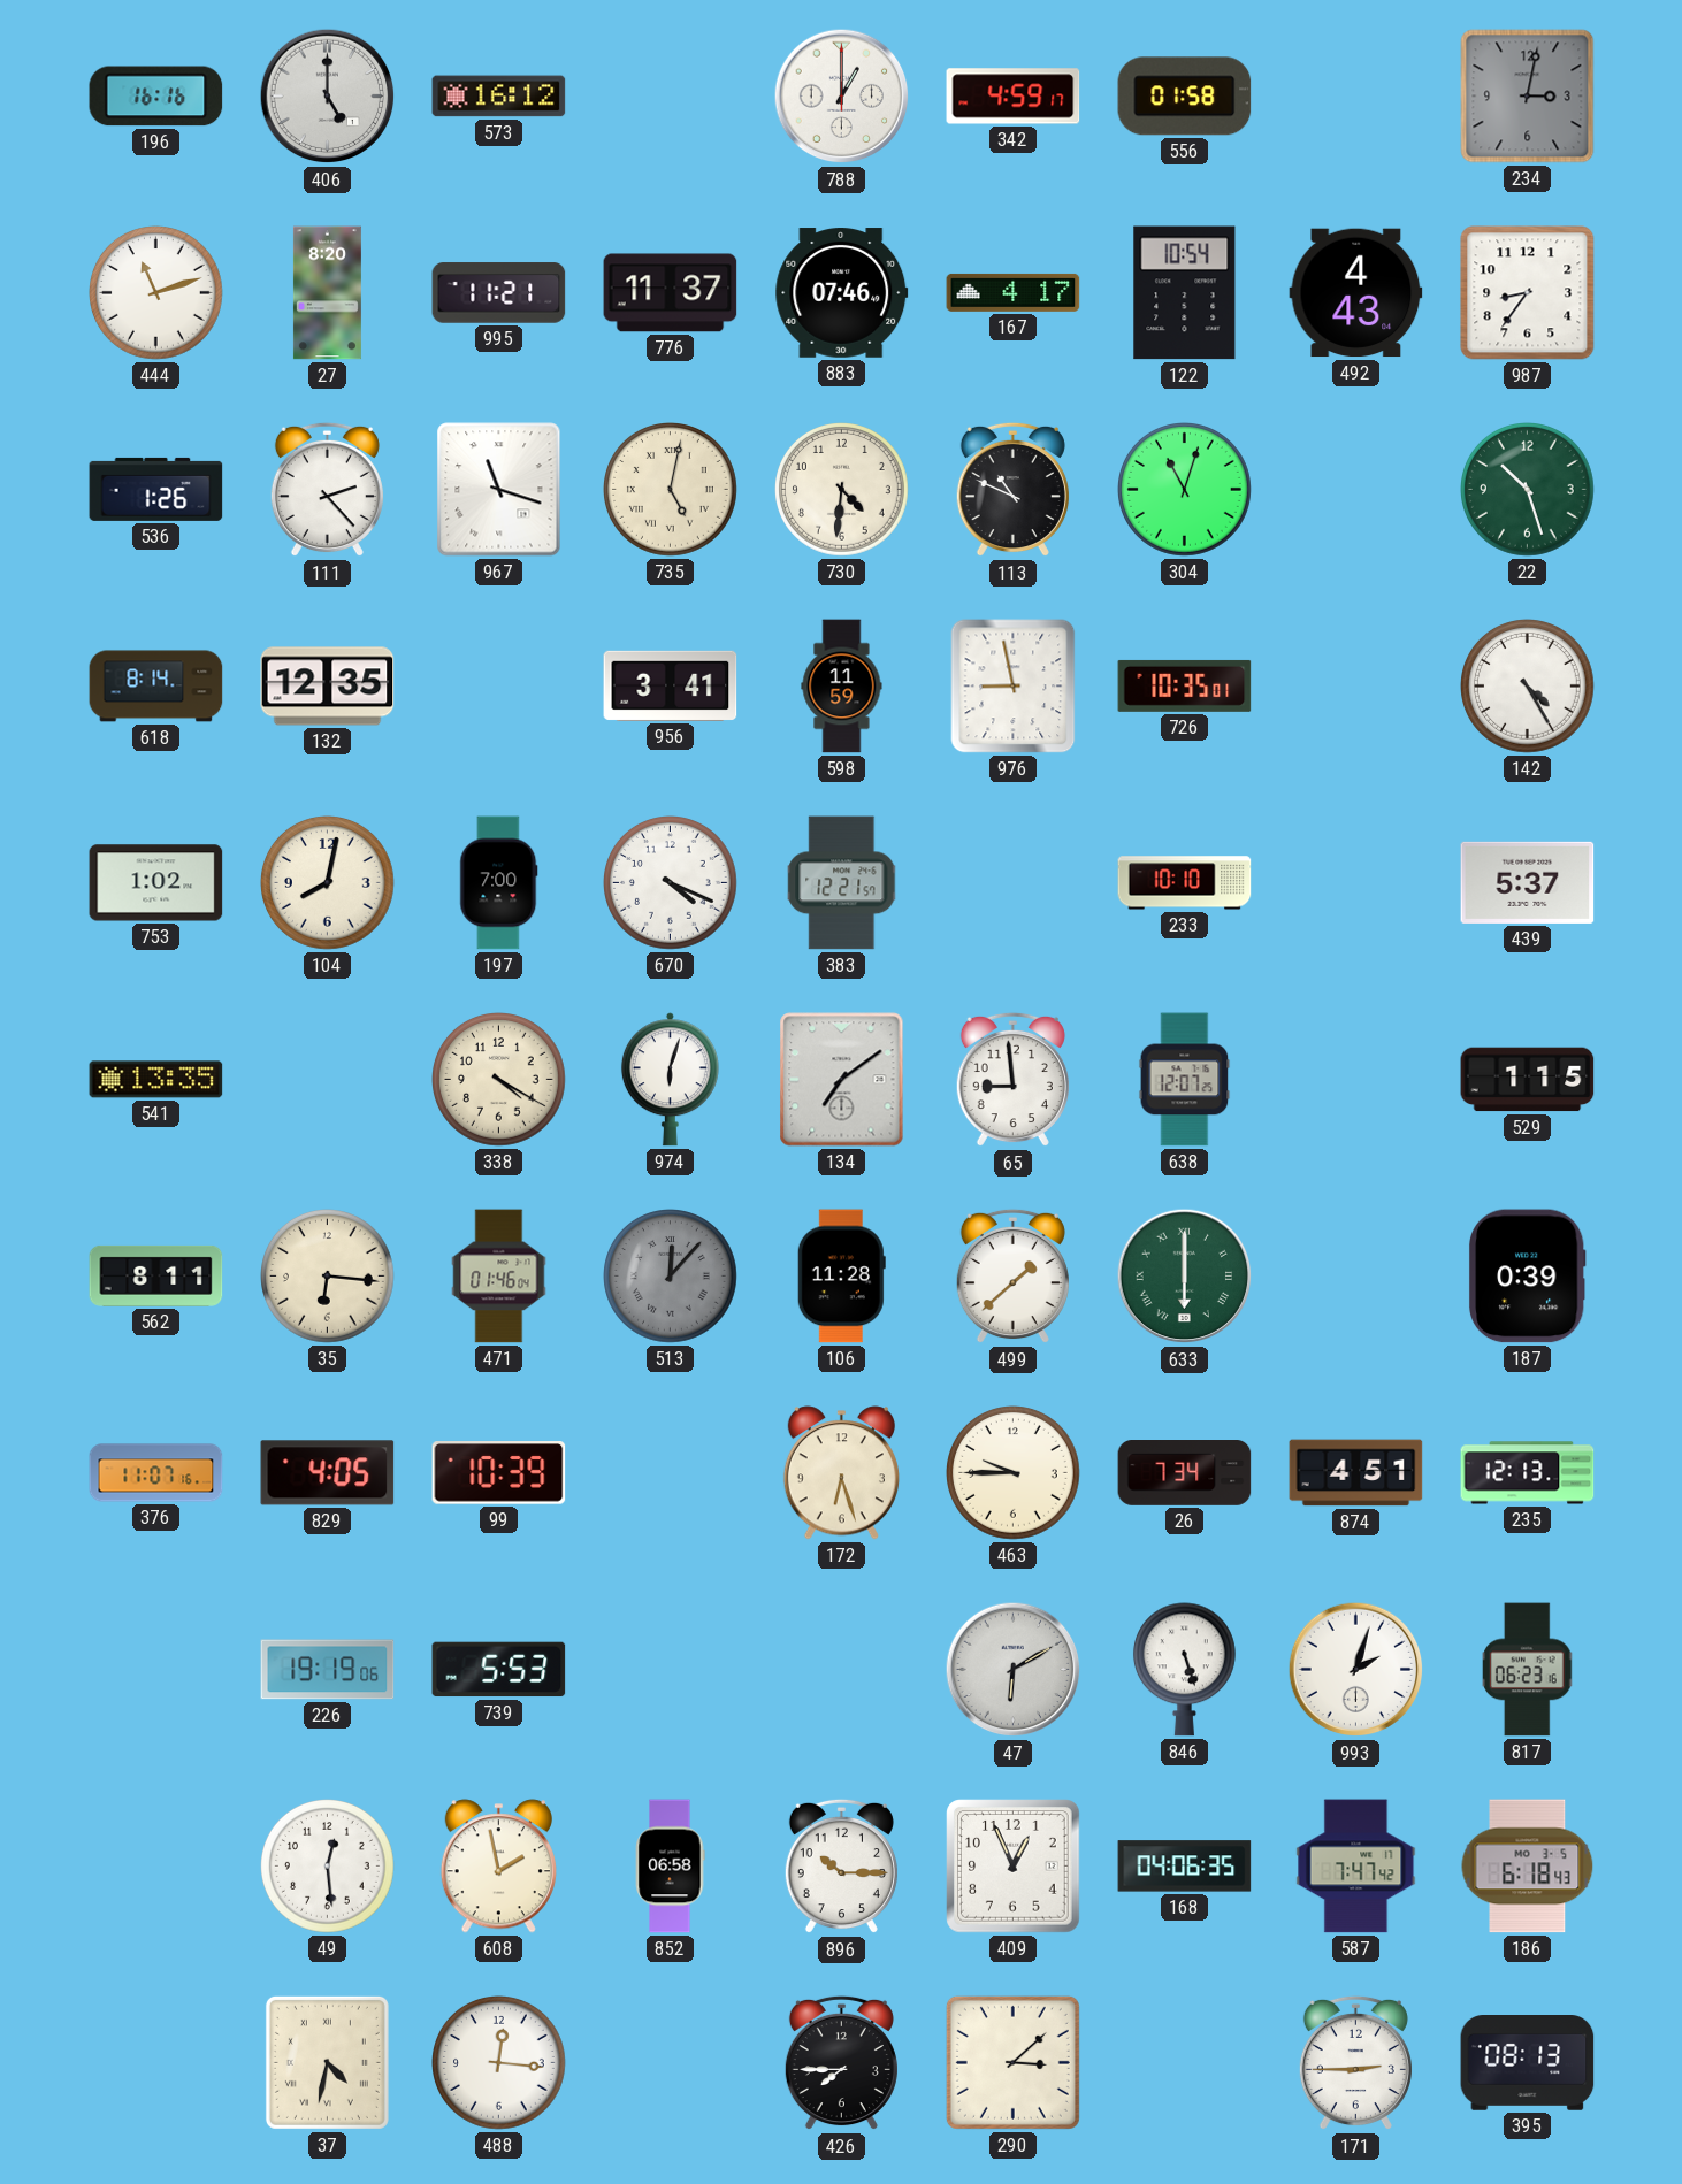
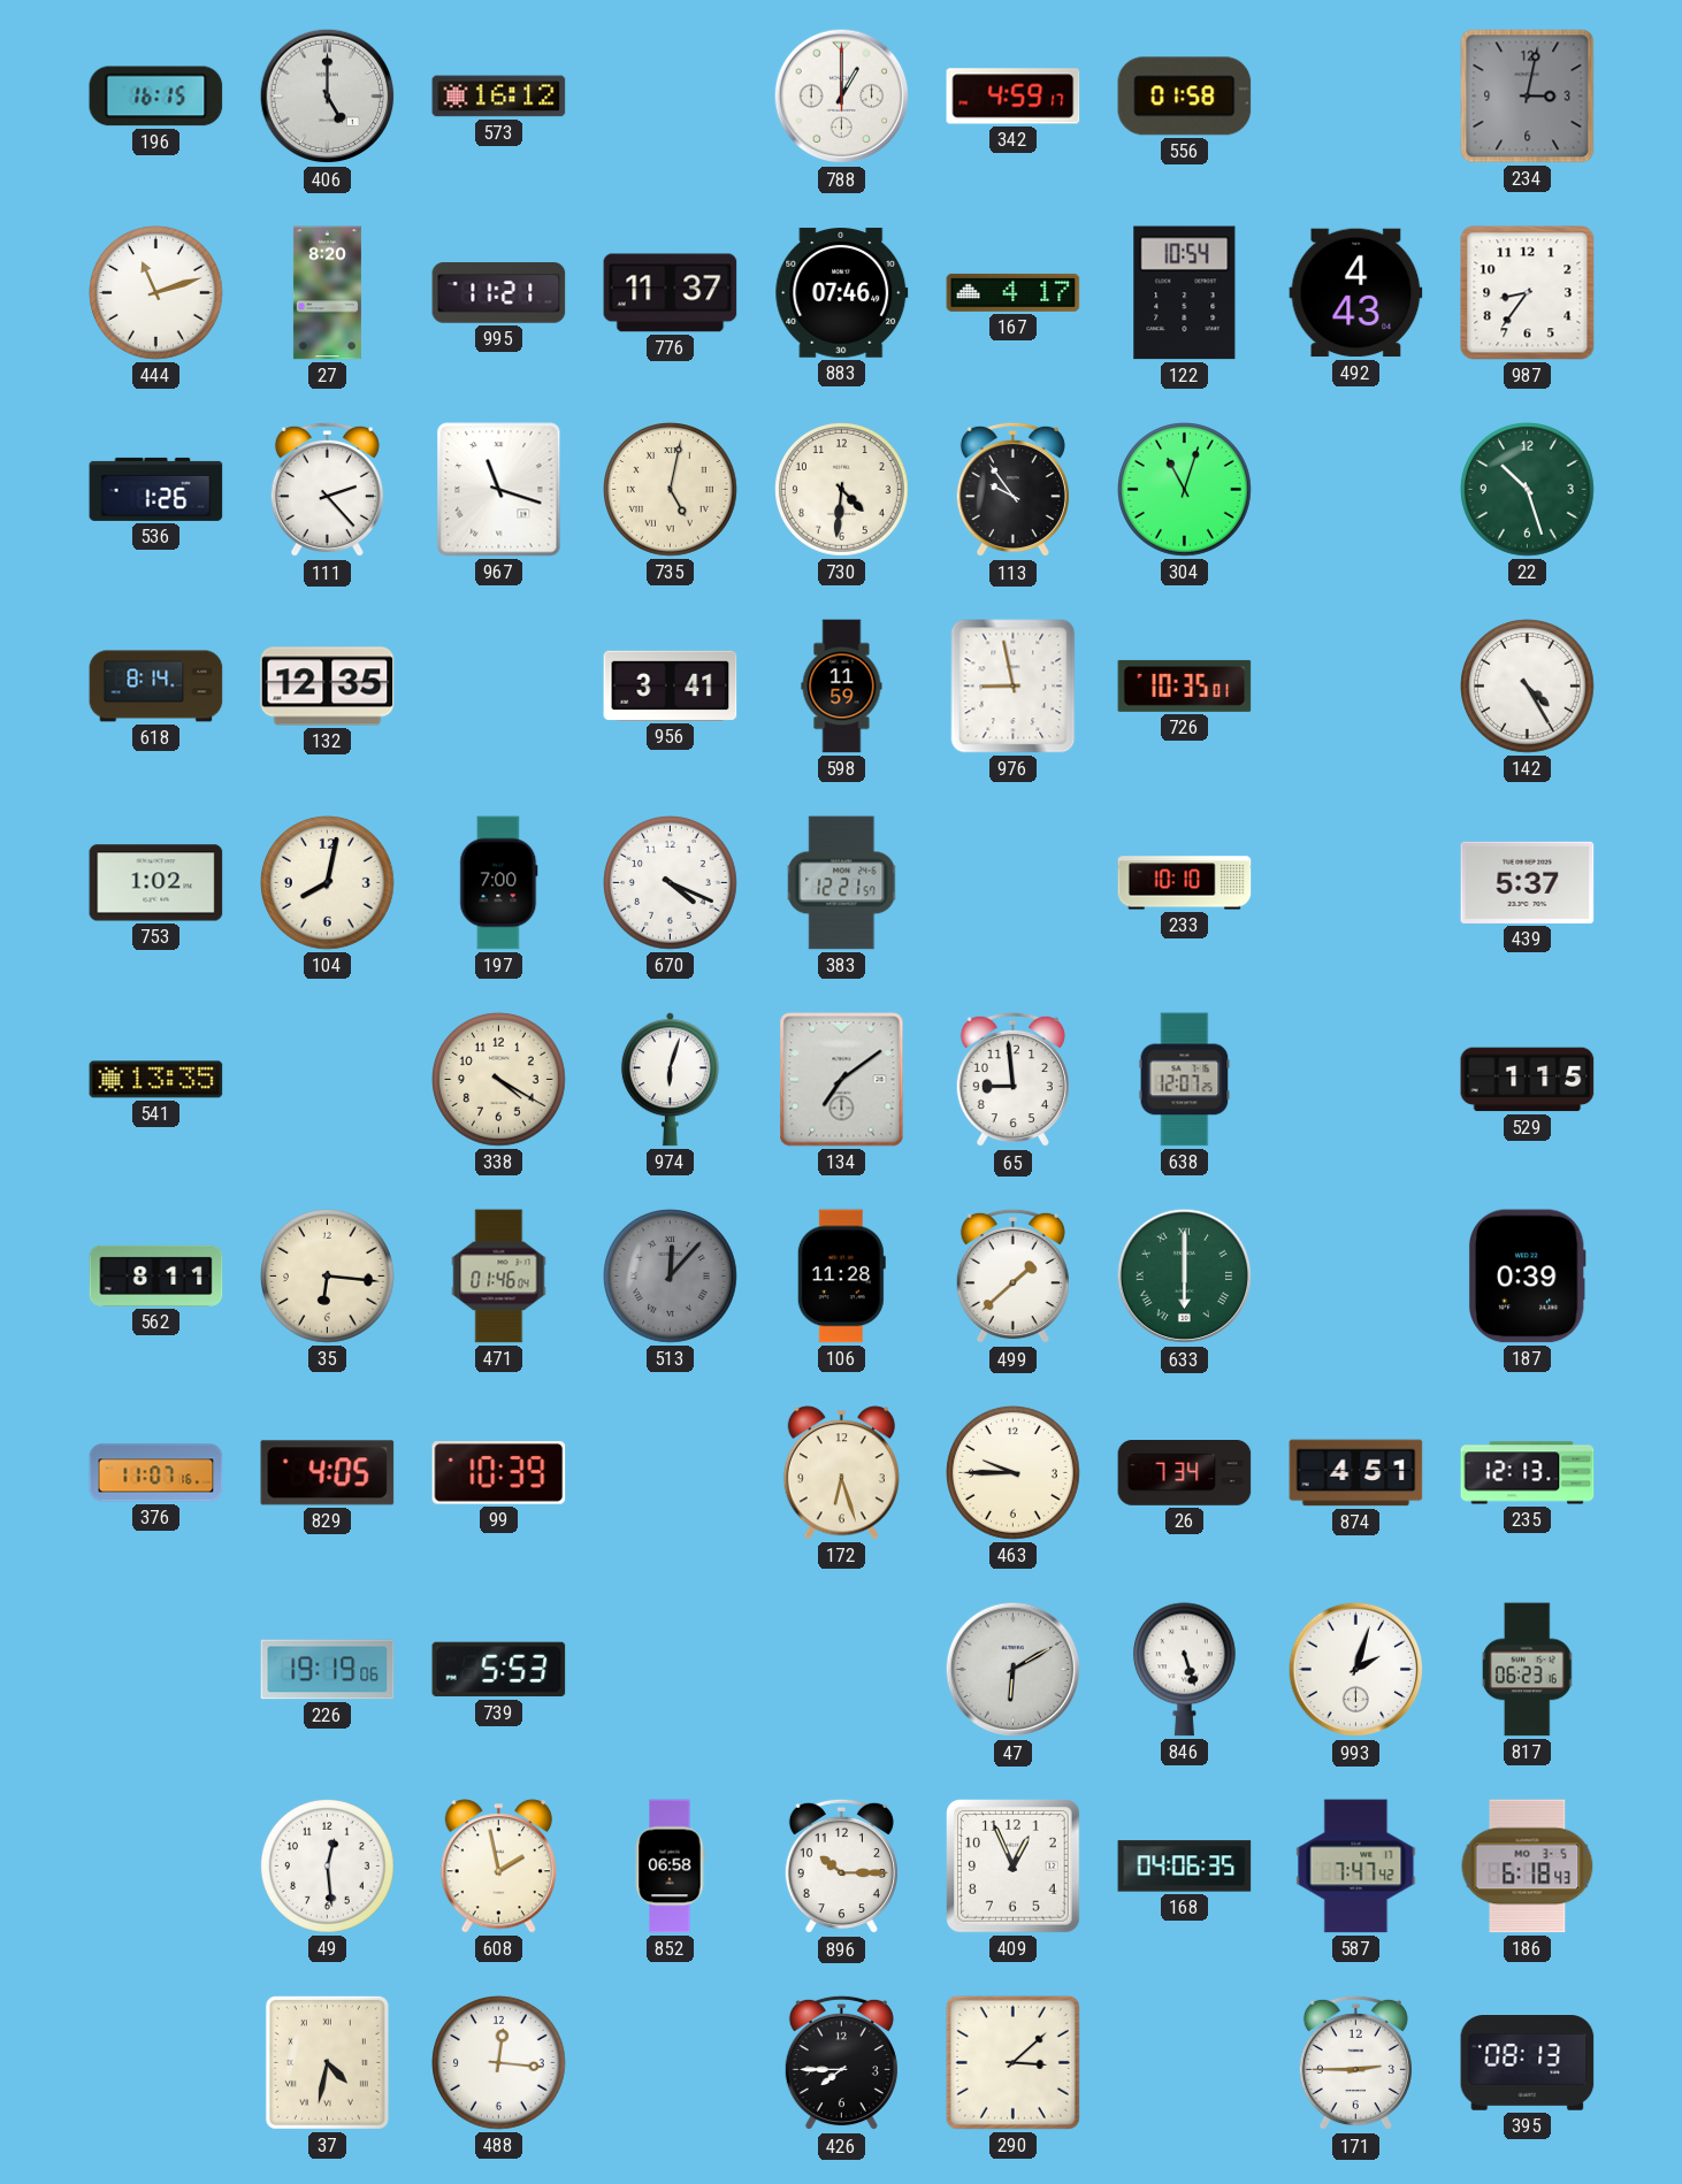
196: 16:16 -> 16:15
113: 10:49 -> 9:54
